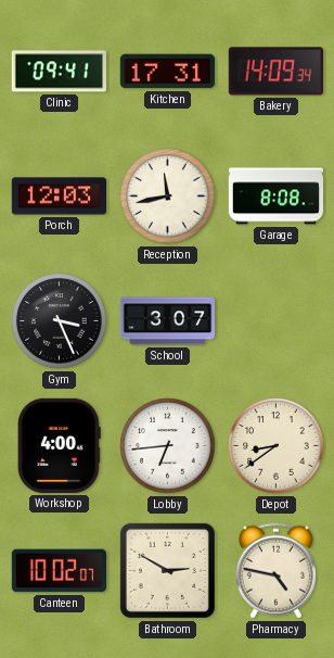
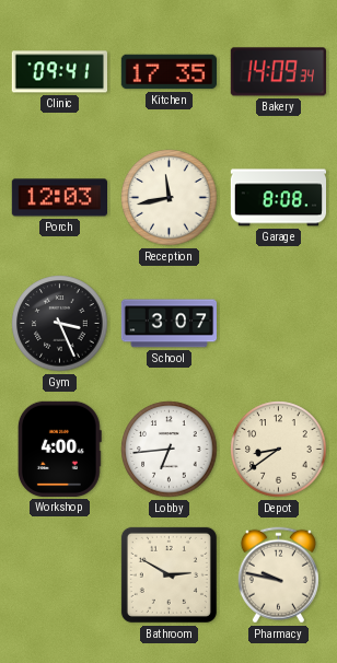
Kitchen: 17:31 -> 17:35
Canteen: 10:02 -> none
Pharmacy: 4:47 -> 9:47
